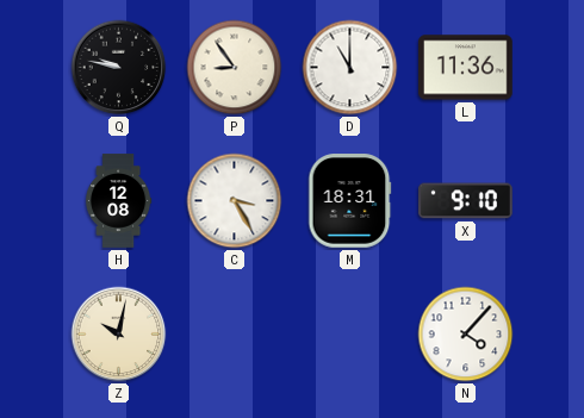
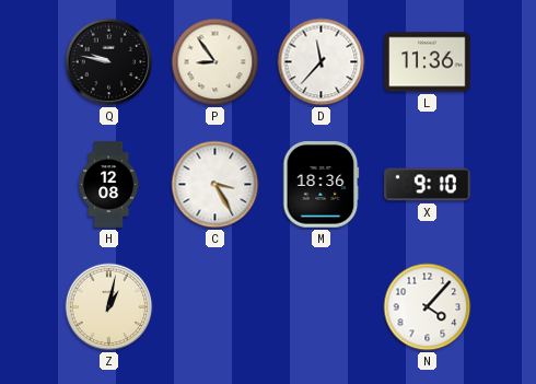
D: 11:00 -> 11:37
M: 18:31 -> 18:36
Z: 10:02 -> 1:02
